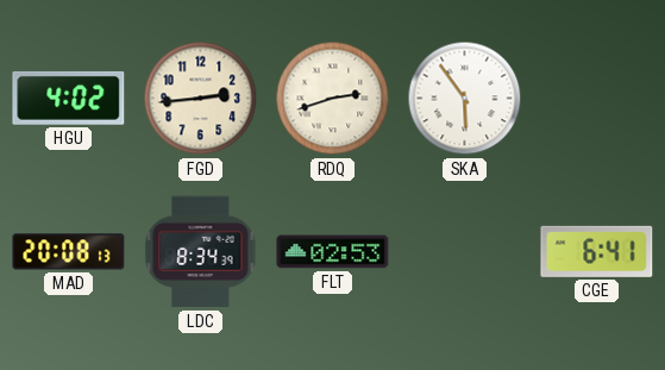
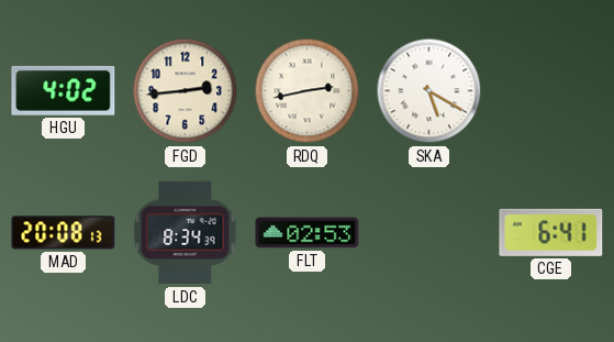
RDQ: 2:42 -> 2:43
SKA: 5:54 -> 5:20
